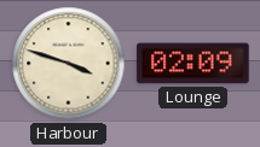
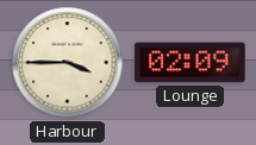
Harbour: 3:48 -> 3:45
